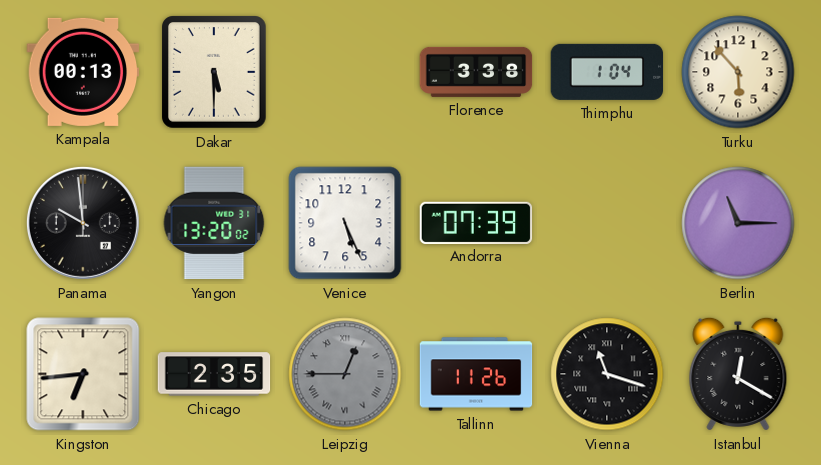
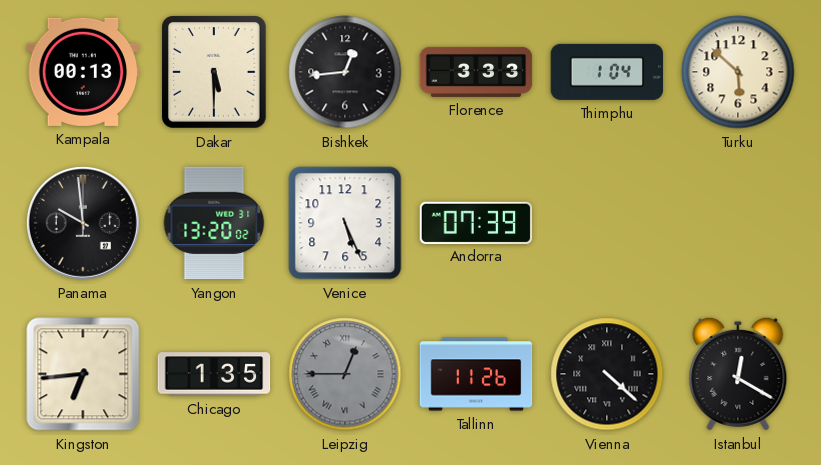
Bishkek: none -> 12:44
Florence: 3:38 -> 3:33
Turku: 5:53 -> 5:52
Berlin: 11:15 -> none
Chicago: 2:35 -> 1:35
Vienna: 11:18 -> 4:22
